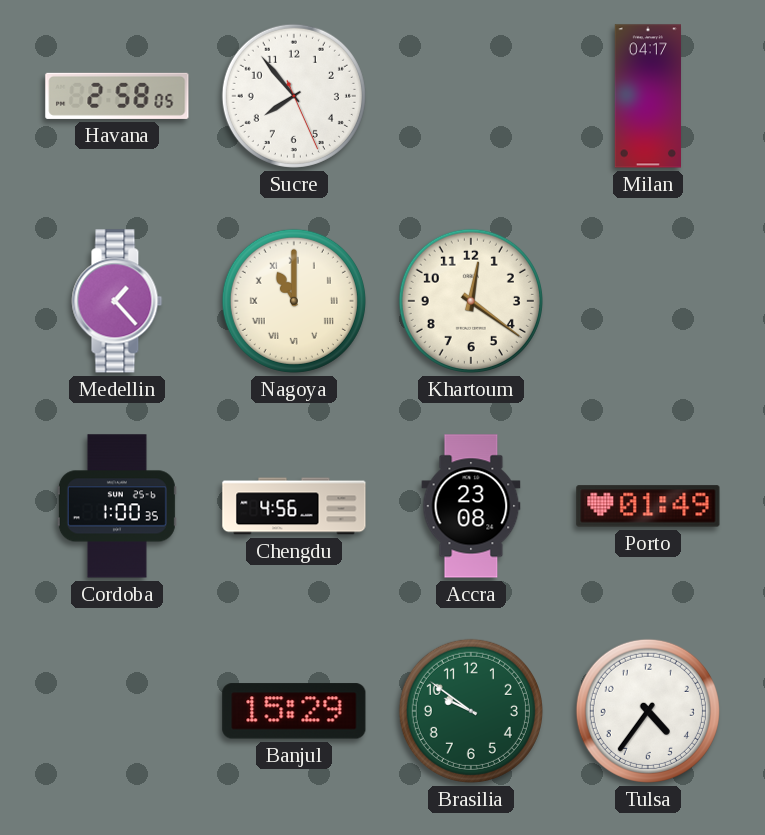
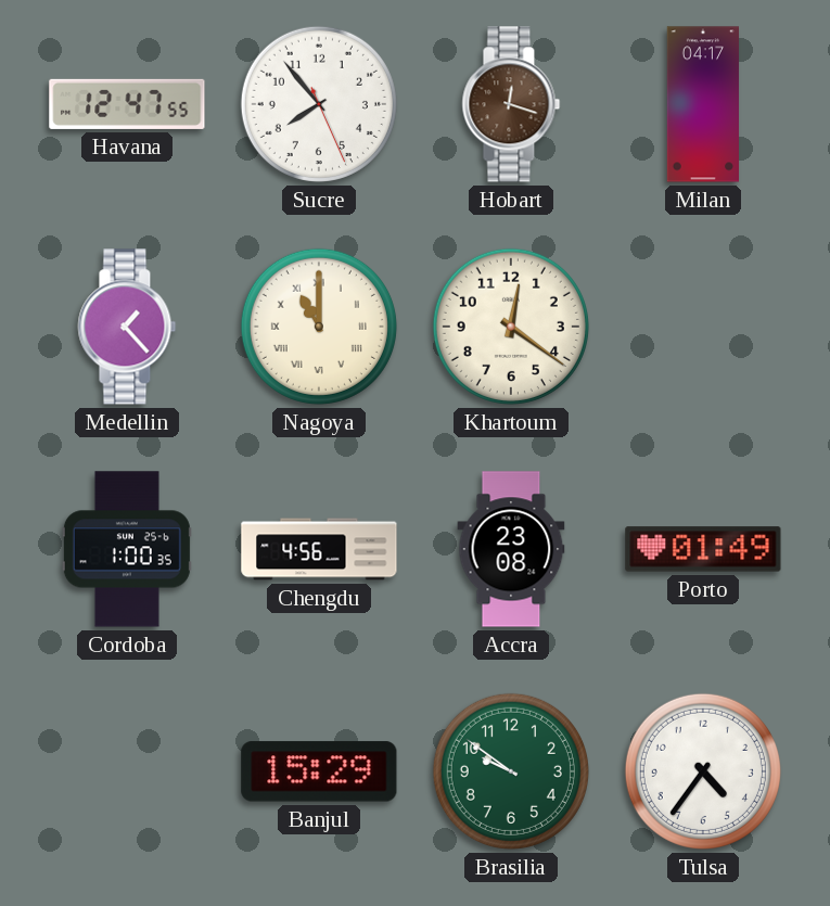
Havana: 2:58 -> 12:47
Hobart: none -> 12:18
